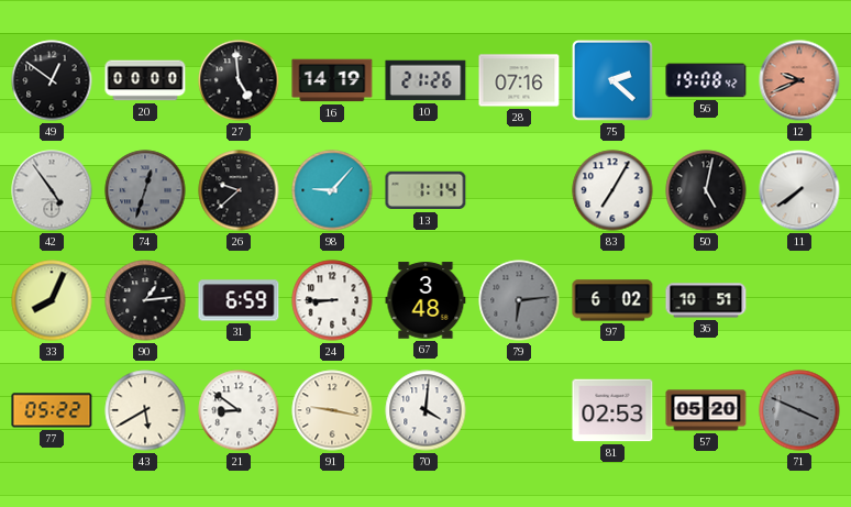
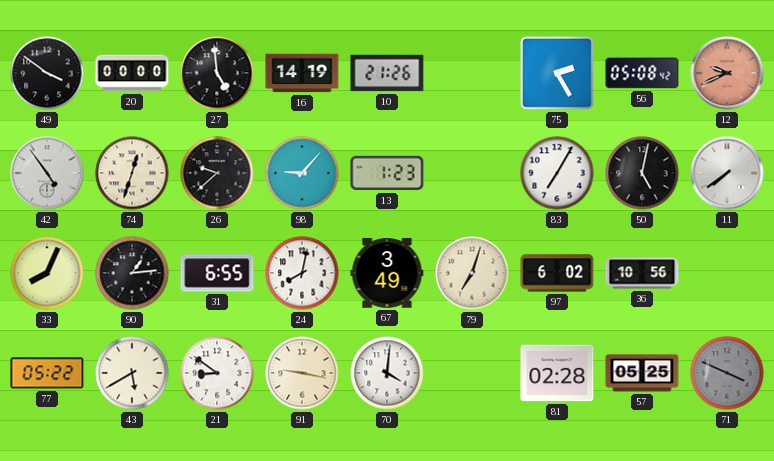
49: 12:51 -> 3:51
28: 07:16 -> none
75: 2:22 -> 2:25
56: 19:08 -> 05:08
74 dial: grey -> cream
13: 1:14 -> 1:23
31: 6:59 -> 6:55
24: 8:45 -> 8:02
67: 3:48 -> 3:49
79: 6:14 -> 7:03
79 dial: grey -> cream
36: 10:51 -> 10:56
81: 02:53 -> 02:28
57: 05:20 -> 05:25
